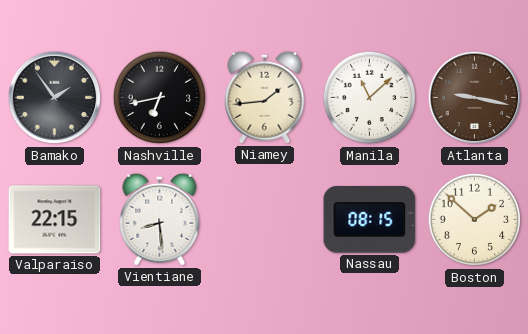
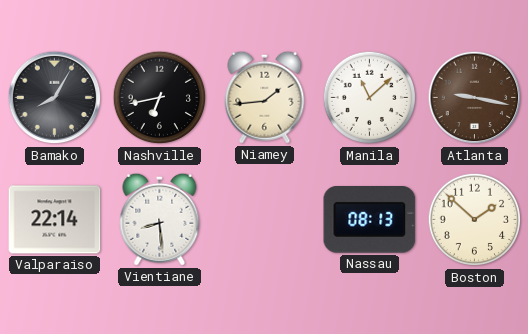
Bamako: 1:54 -> 8:05
Valparaiso: 22:15 -> 22:14
Nassau: 08:15 -> 08:13
